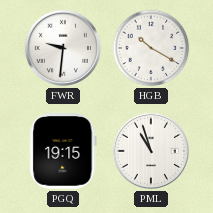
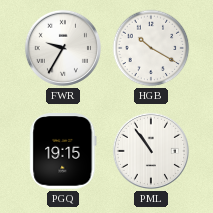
FWR: 9:31 -> 9:35
PML: 10:57 -> 10:54
